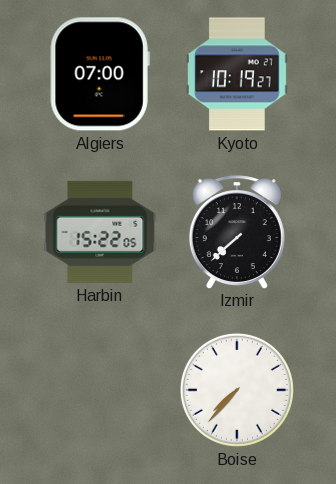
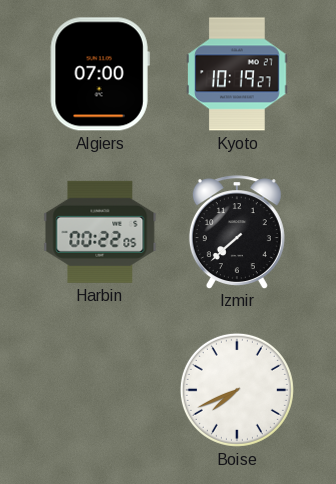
Harbin: 15:22 -> 00:22
Boise: 7:37 -> 7:41
